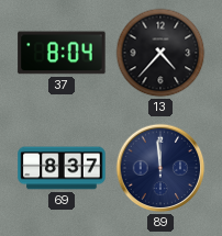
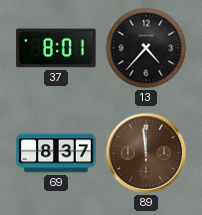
37: 8:04 -> 8:01
89 dial: navy -> brown
